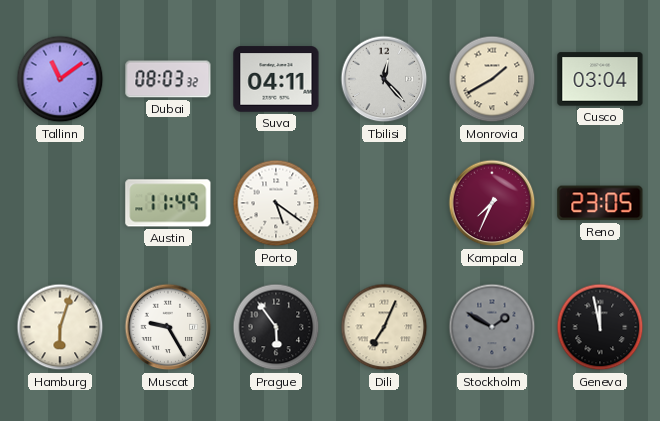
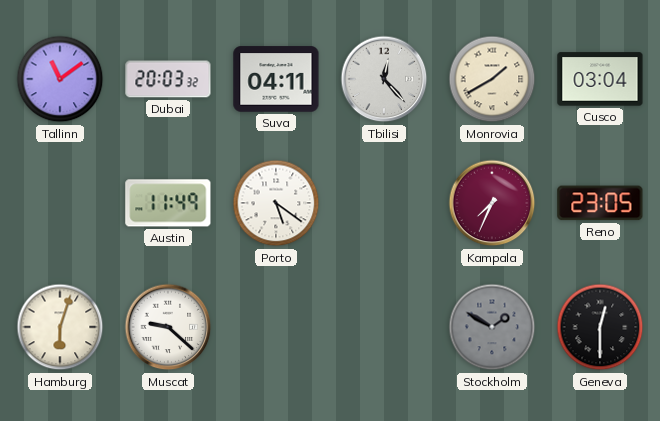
Dubai: 08:03 -> 20:03
Muscat: 9:25 -> 9:22
Prague: 5:54 -> none
Dili: 7:04 -> none
Geneva: 11:58 -> 12:30
